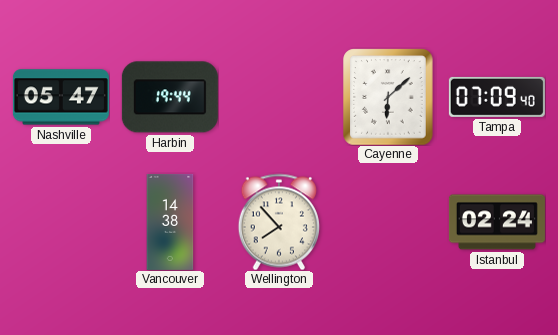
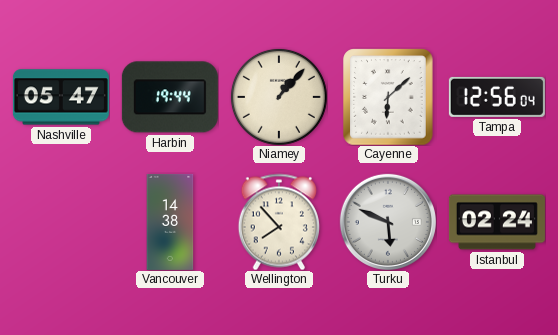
Niamey: none -> 1:07
Tampa: 07:09 -> 12:56
Turku: none -> 5:49
